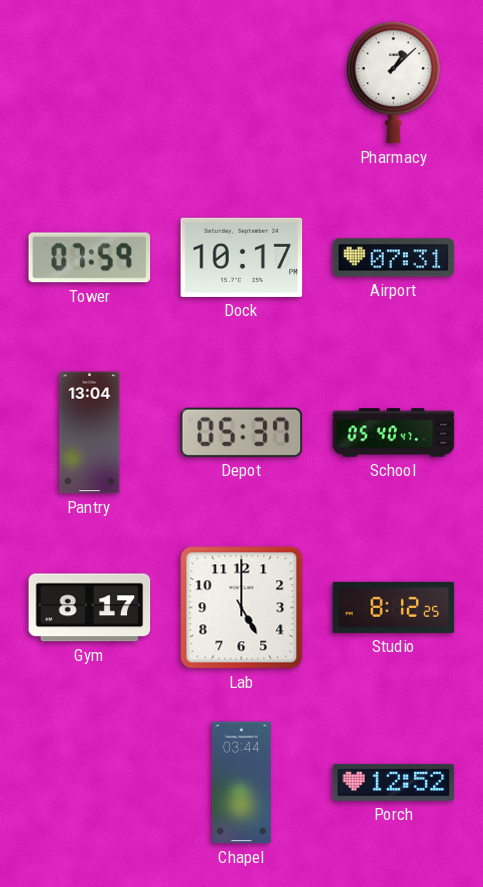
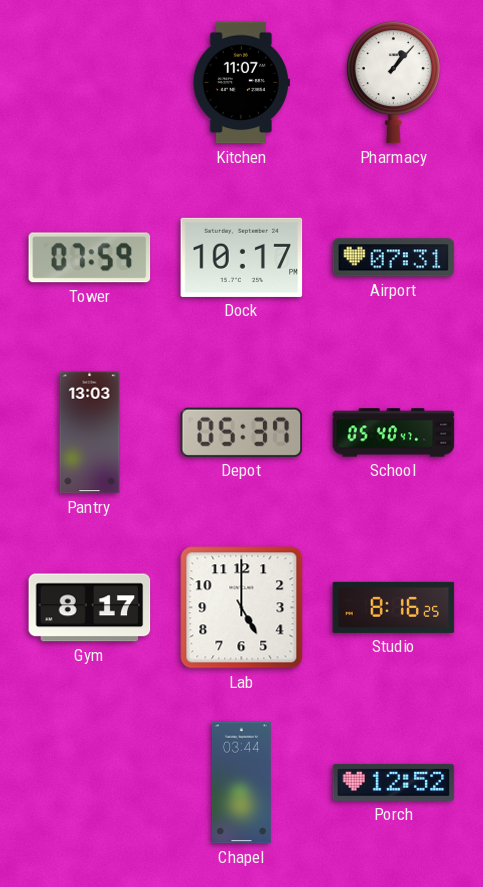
Kitchen: none -> 11:07
Pharmacy: 1:08 -> 1:07
Pantry: 13:04 -> 13:03
Studio: 8:12 -> 8:16
